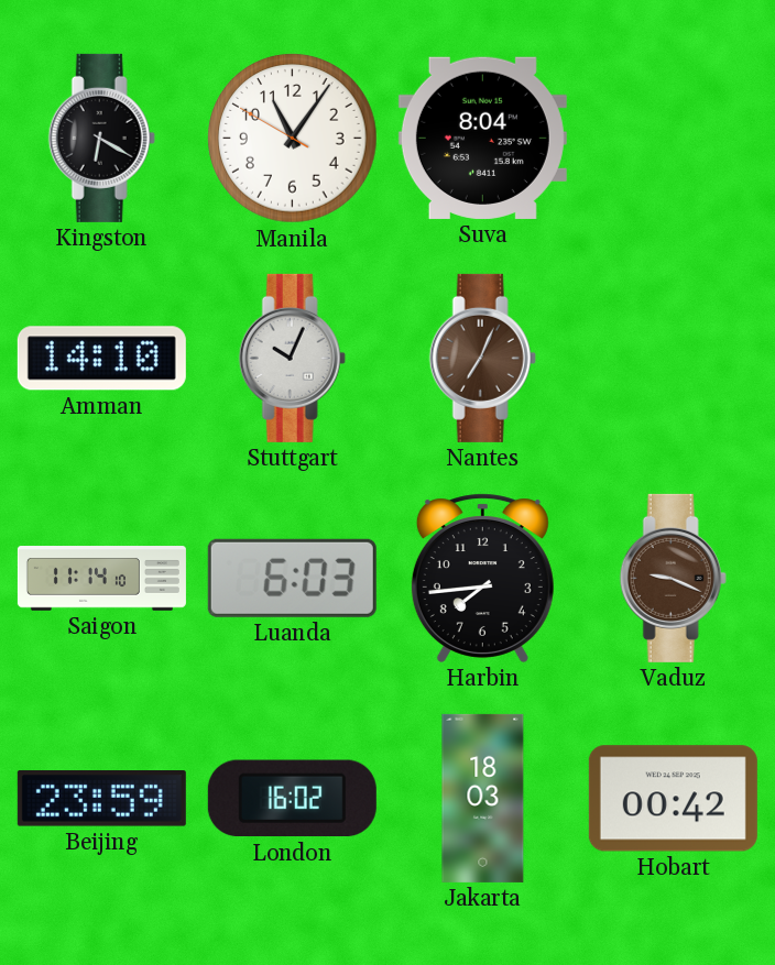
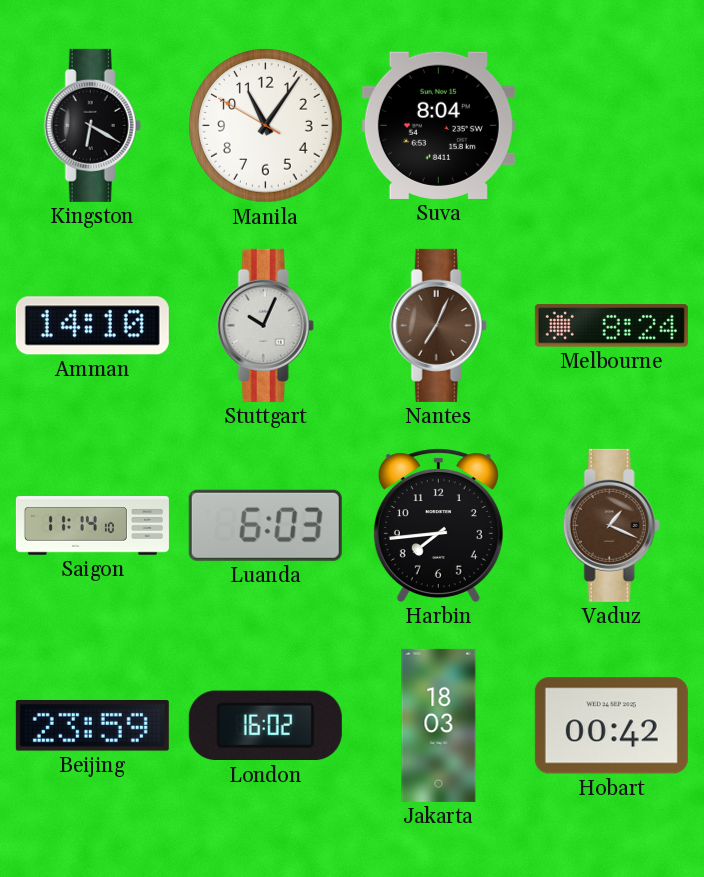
Melbourne: none -> 8:24
Vaduz: 9:19 -> 1:19
